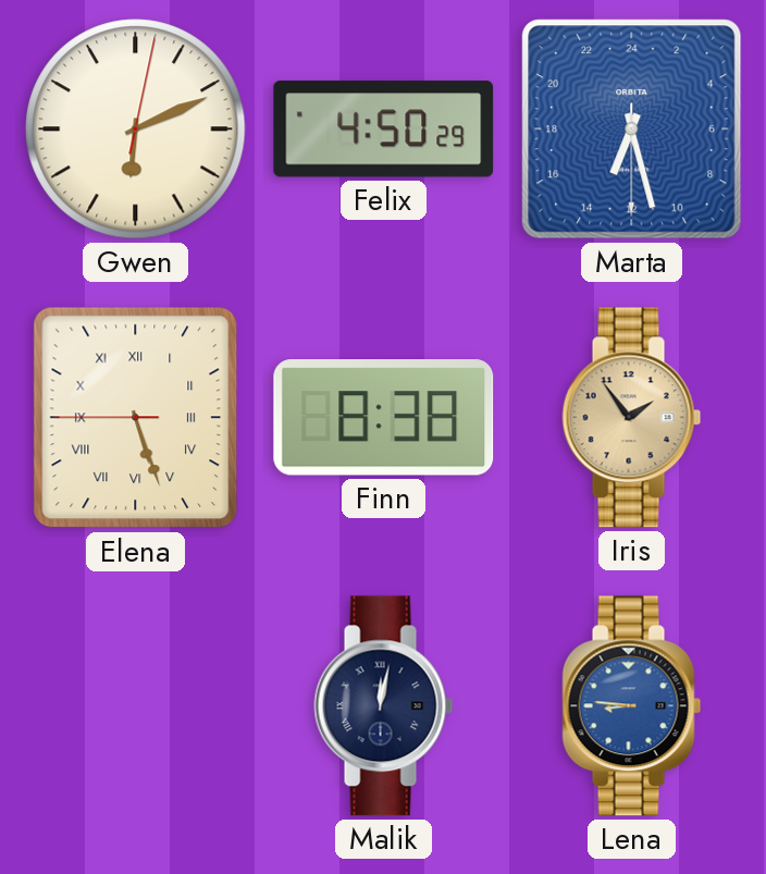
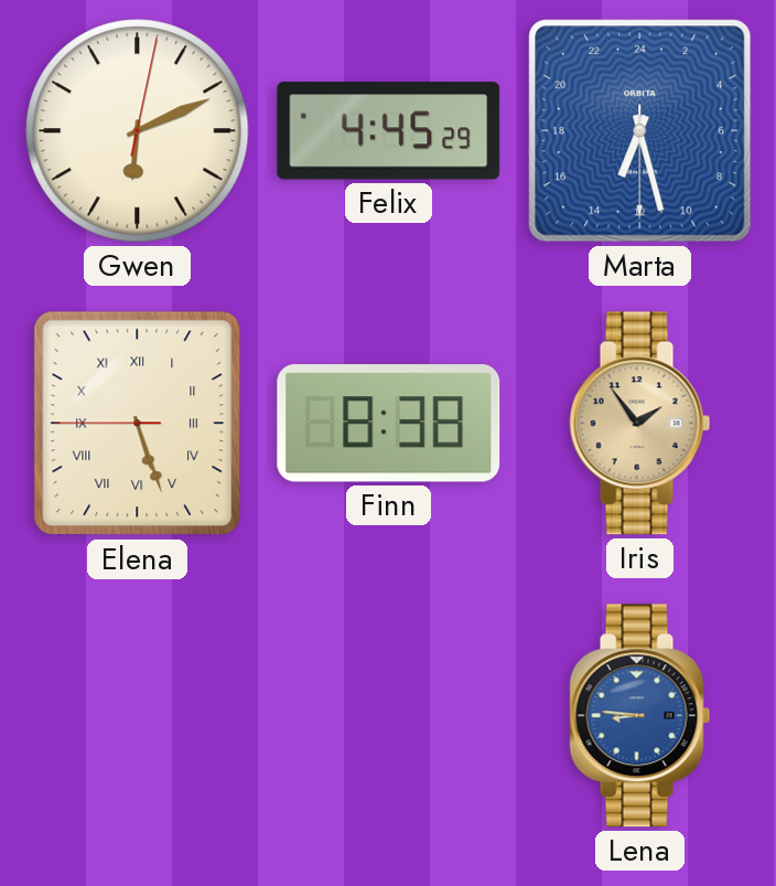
Felix: 4:50 -> 4:45
Malik: 12:02 -> none
